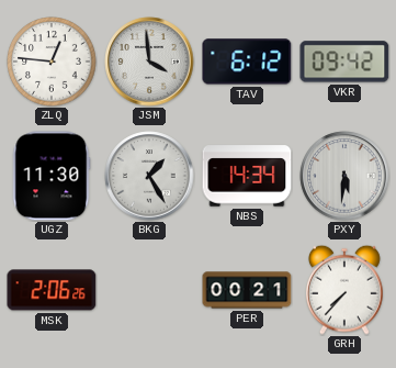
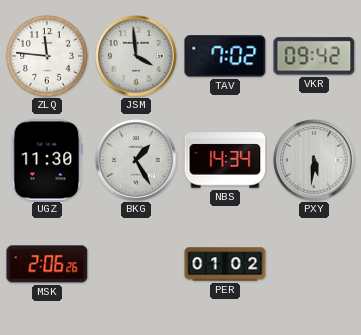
ZLQ: 12:46 -> 11:46
TAV: 6:12 -> 7:02
PER: 00:21 -> 01:02
GRH: 7:37 -> none
